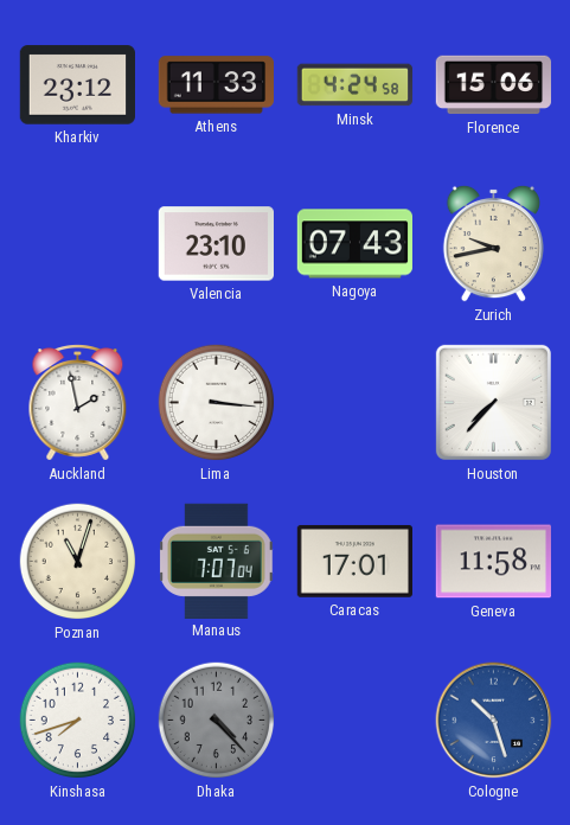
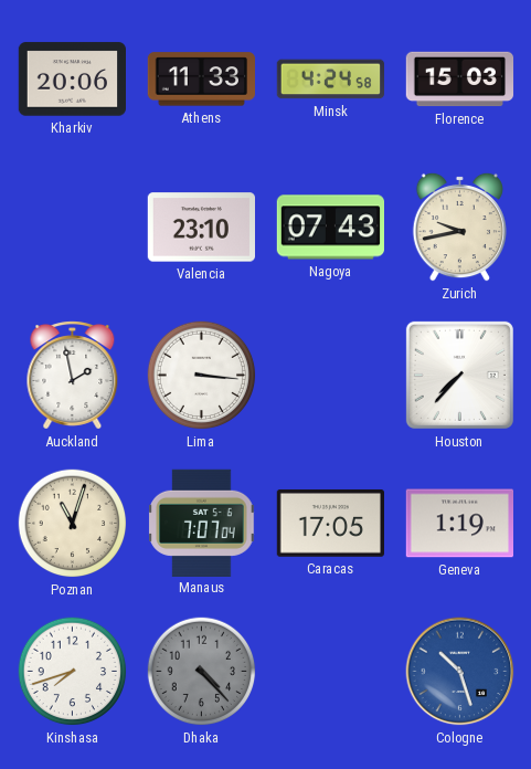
Kharkiv: 23:12 -> 20:06
Florence: 15:06 -> 15:03
Caracas: 17:01 -> 17:05
Geneva: 11:58 -> 1:19
